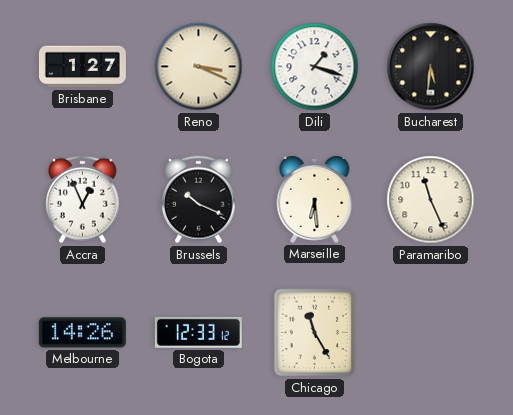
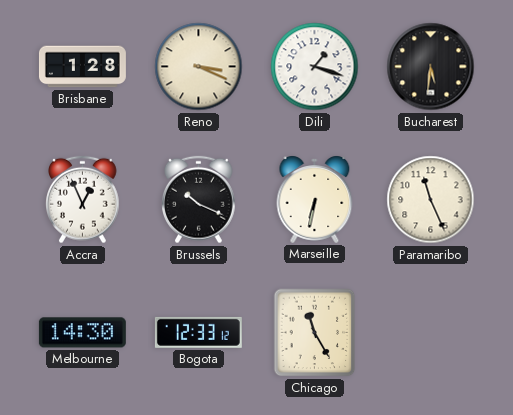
Brisbane: 1:27 -> 1:28
Marseille: 6:29 -> 6:32
Melbourne: 14:26 -> 14:30
